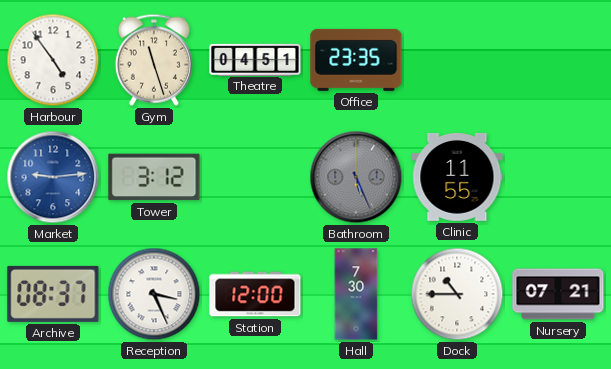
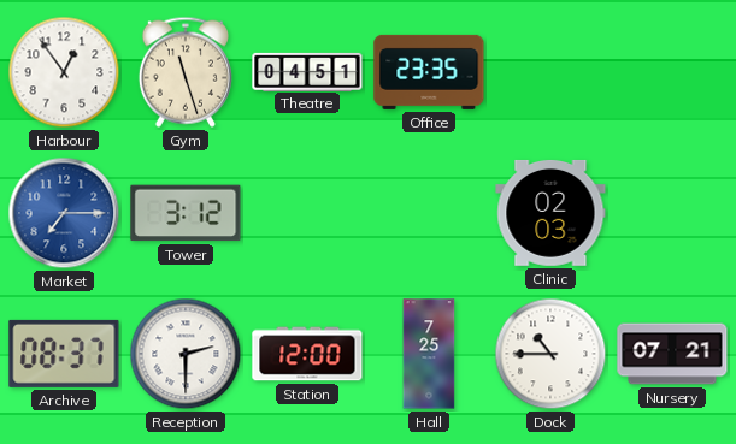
Harbour: 4:54 -> 12:54
Market: 9:14 -> 7:15
Bathroom: 5:26 -> none
Clinic: 11:55 -> 02:03
Reception: 3:26 -> 2:30
Hall: 7:30 -> 7:25
